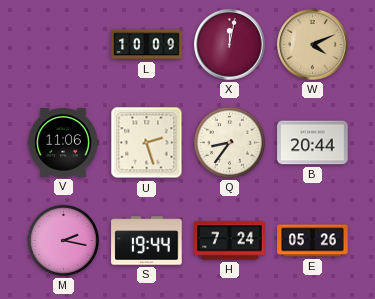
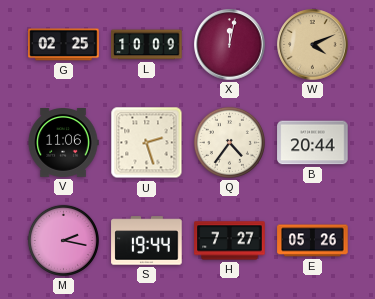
G: none -> 02:25
Q: 8:36 -> 4:36
H: 7:24 -> 7:27
